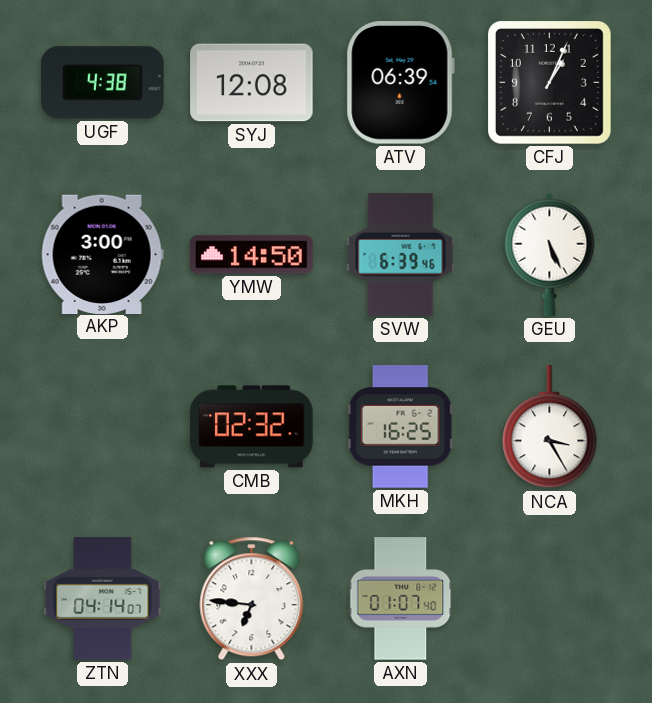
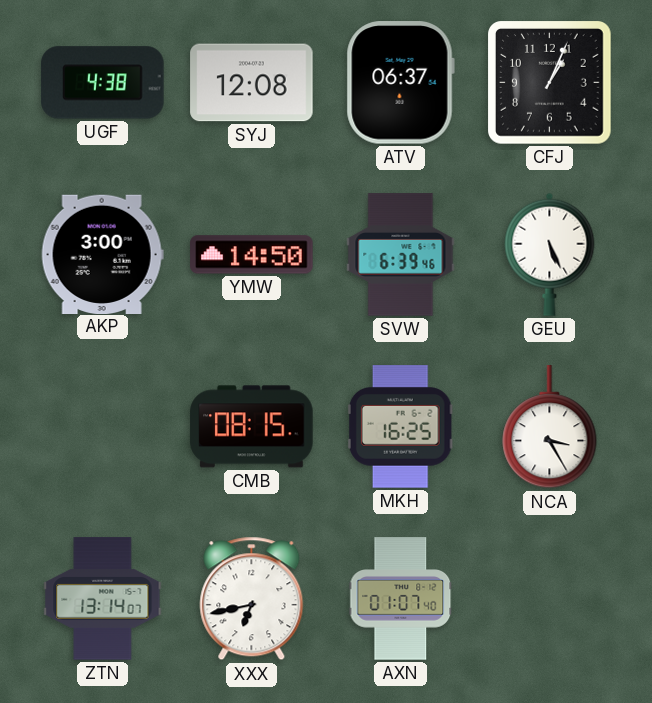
ATV: 06:39 -> 06:37
CMB: 02:32 -> 08:15
ZTN: 04:14 -> 13:14
XXX: 6:46 -> 6:43
